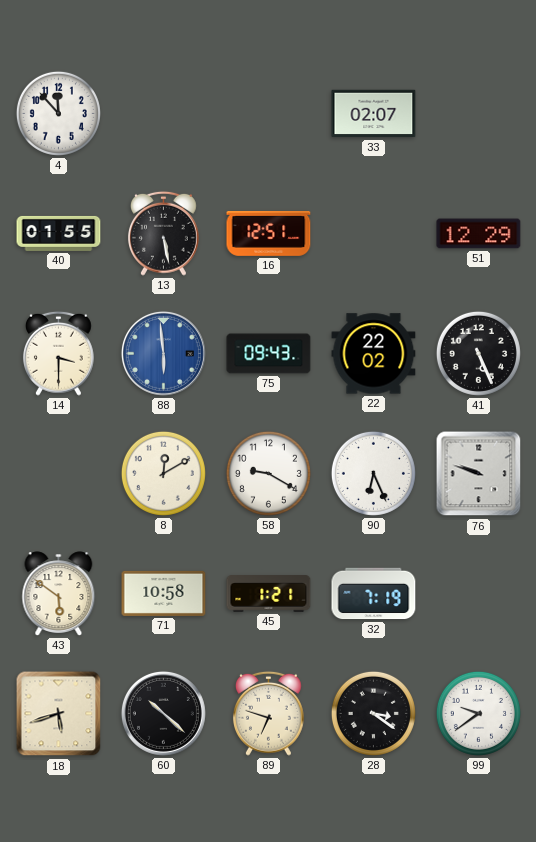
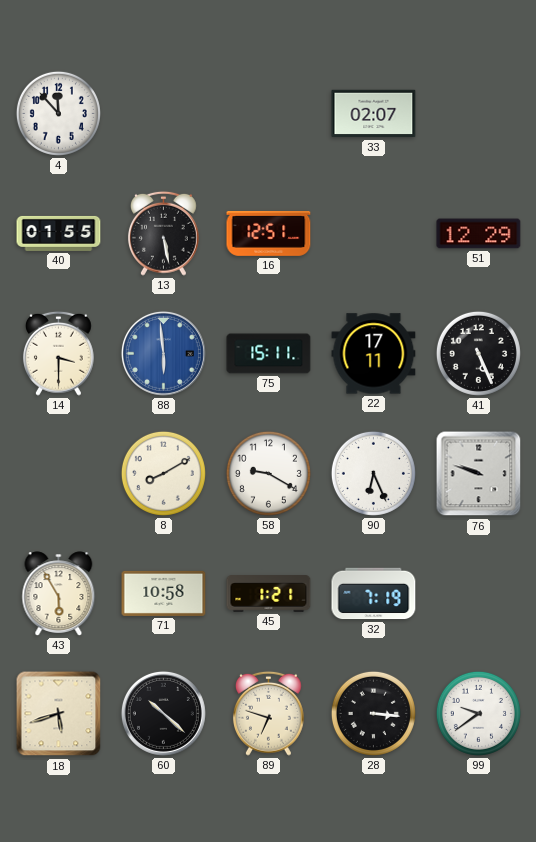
75: 09:43 -> 15:11
22: 22:02 -> 17:11
8: 12:10 -> 8:10
43: 5:51 -> 5:55
28: 3:21 -> 3:16
